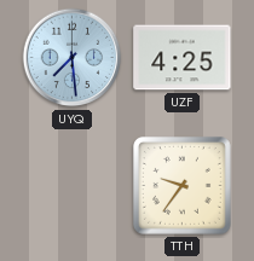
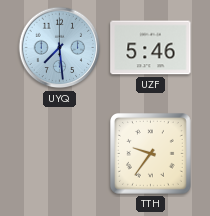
UZF: 4:25 -> 5:46
